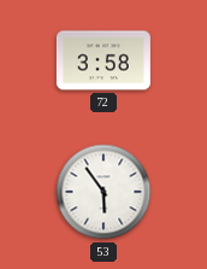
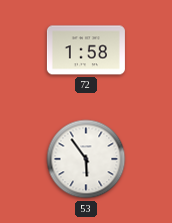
72: 3:58 -> 1:58
